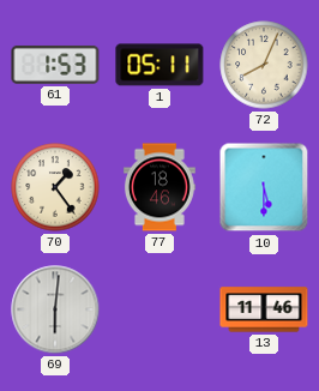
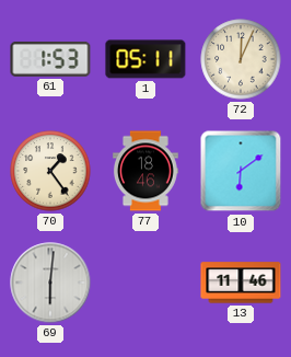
72: 8:04 -> 12:04
10: 5:30 -> 6:09
